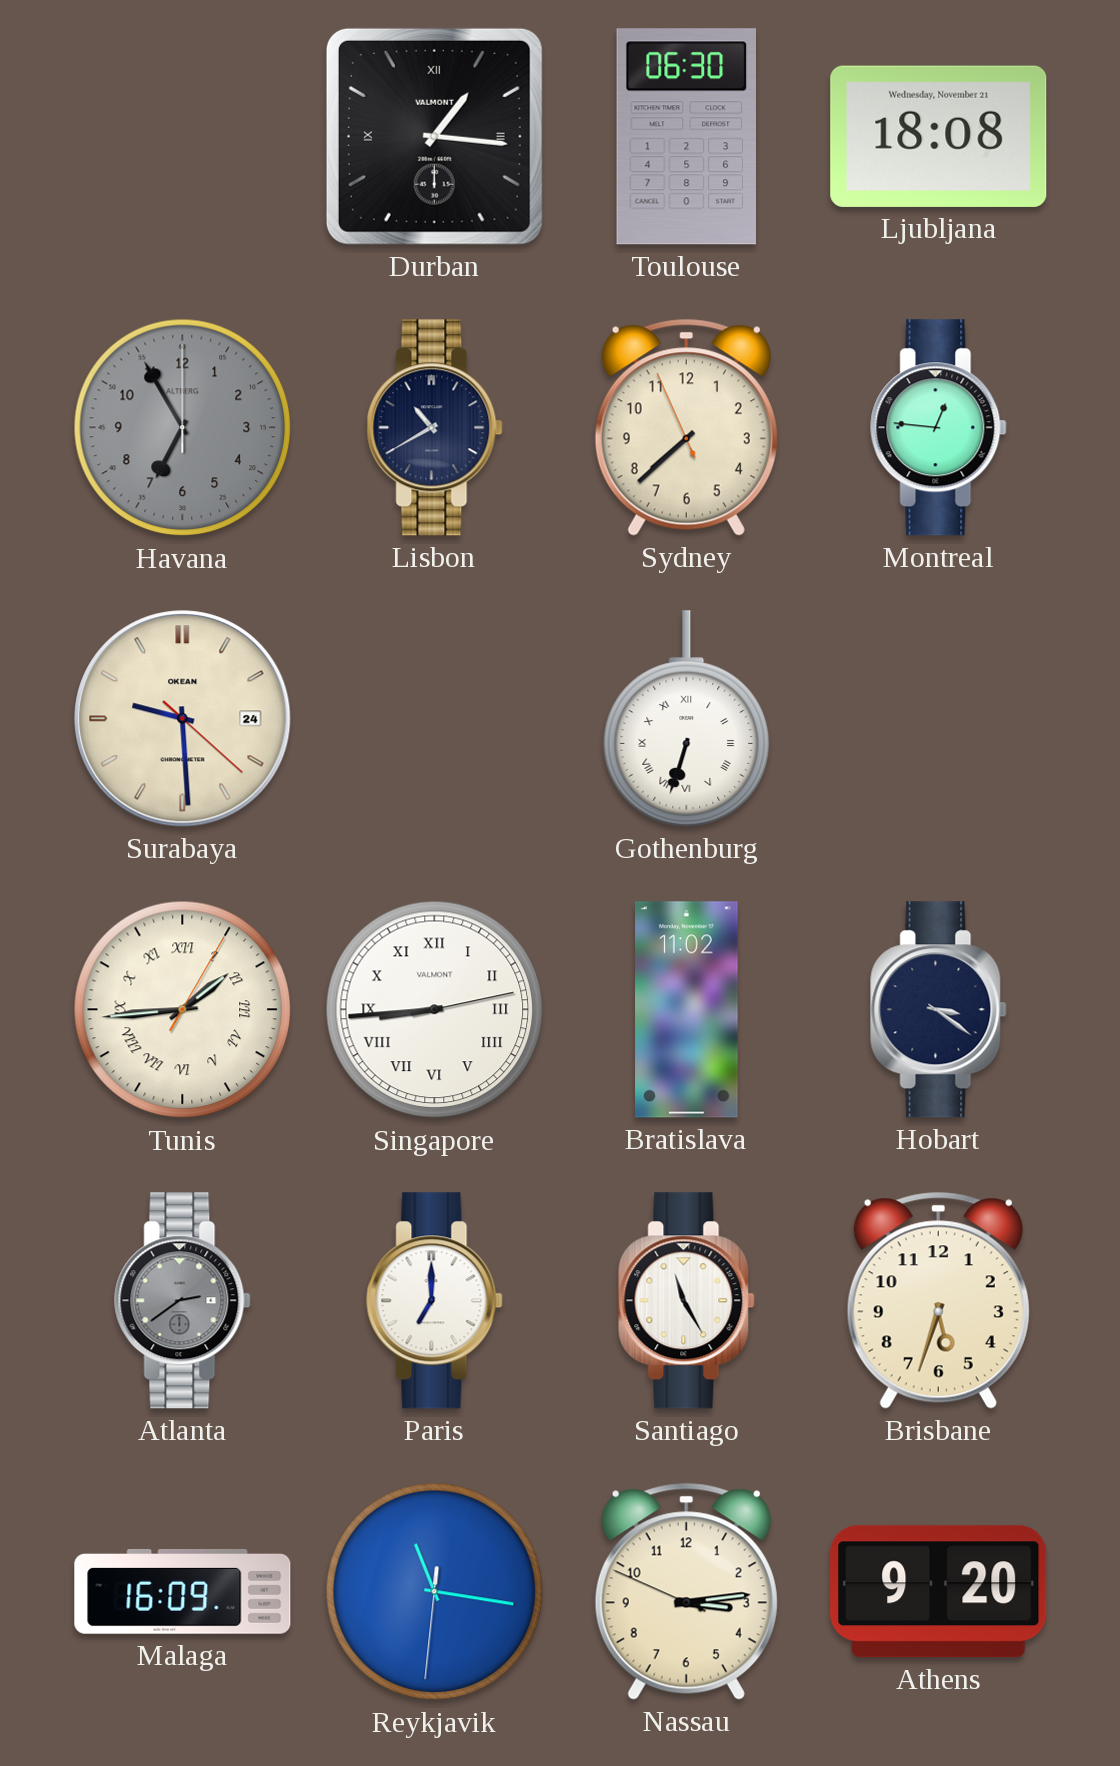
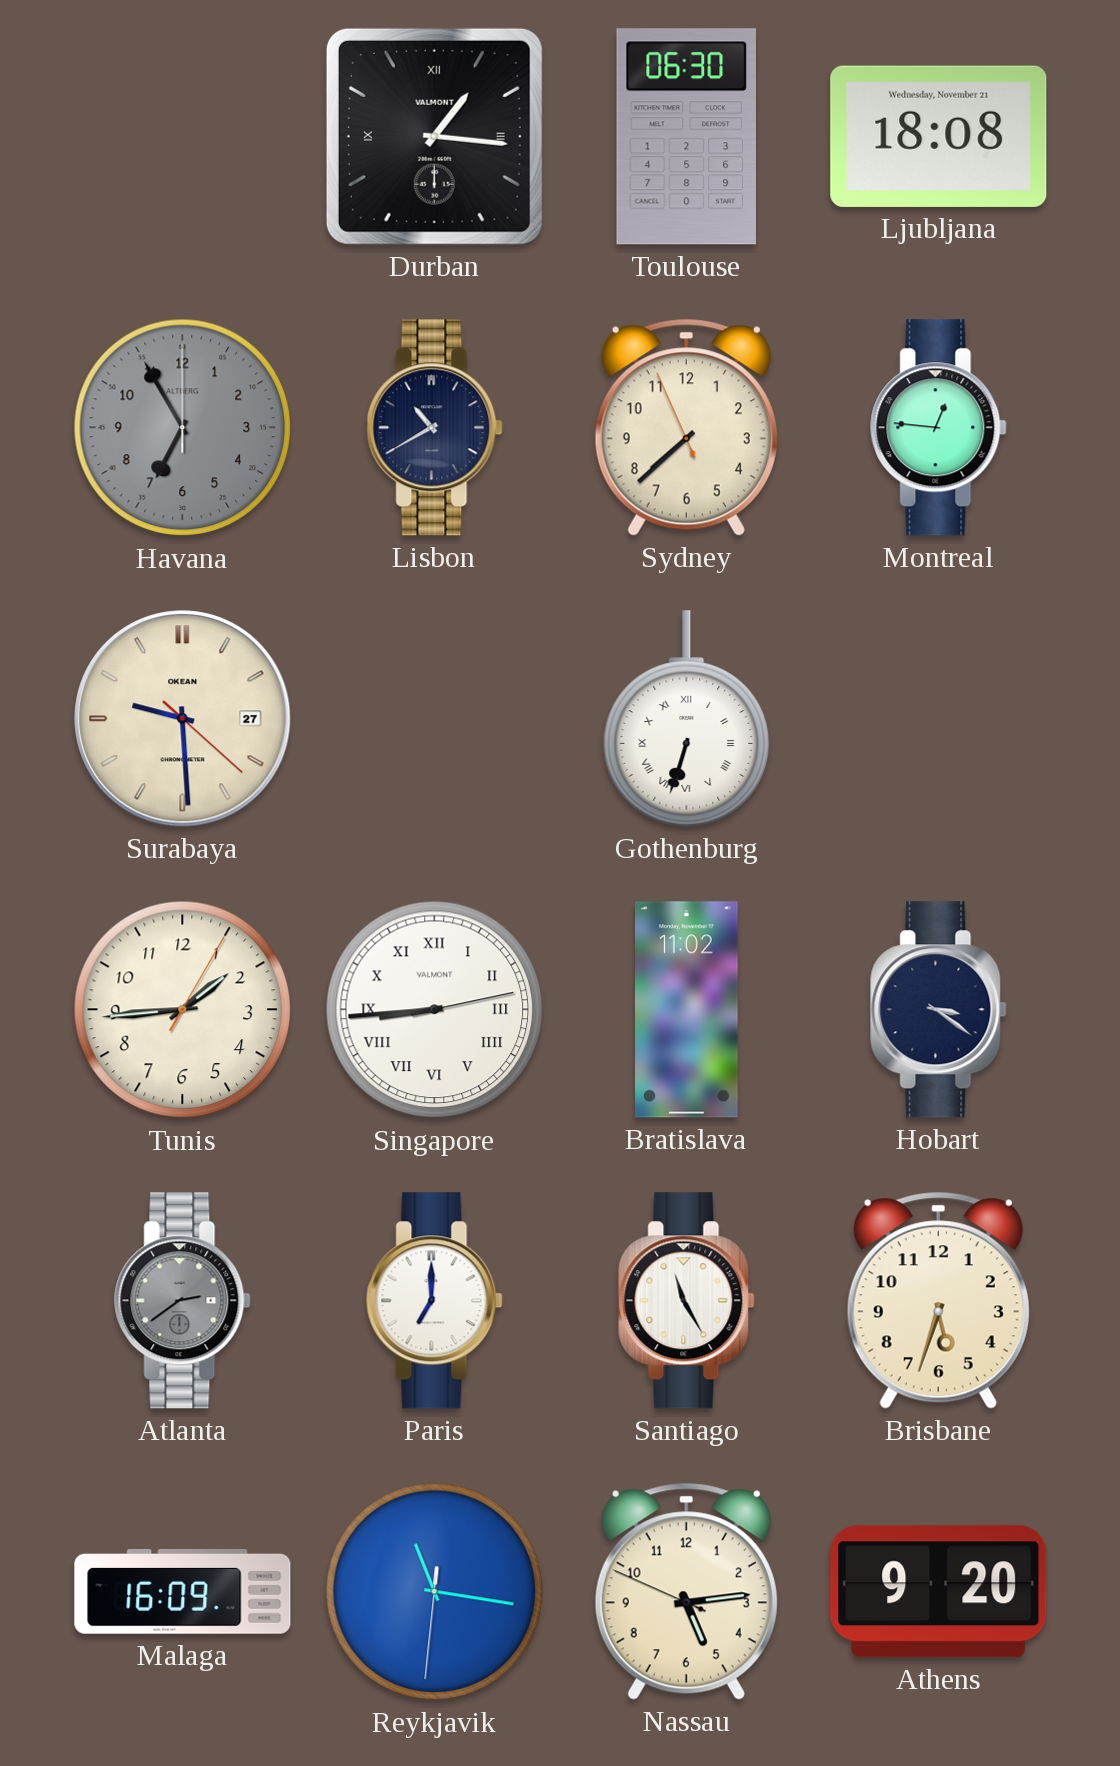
Surabaya date: 24 -> 27
Tunis numerals: Roman -> Arabic
Nassau: 3:13 -> 5:13
